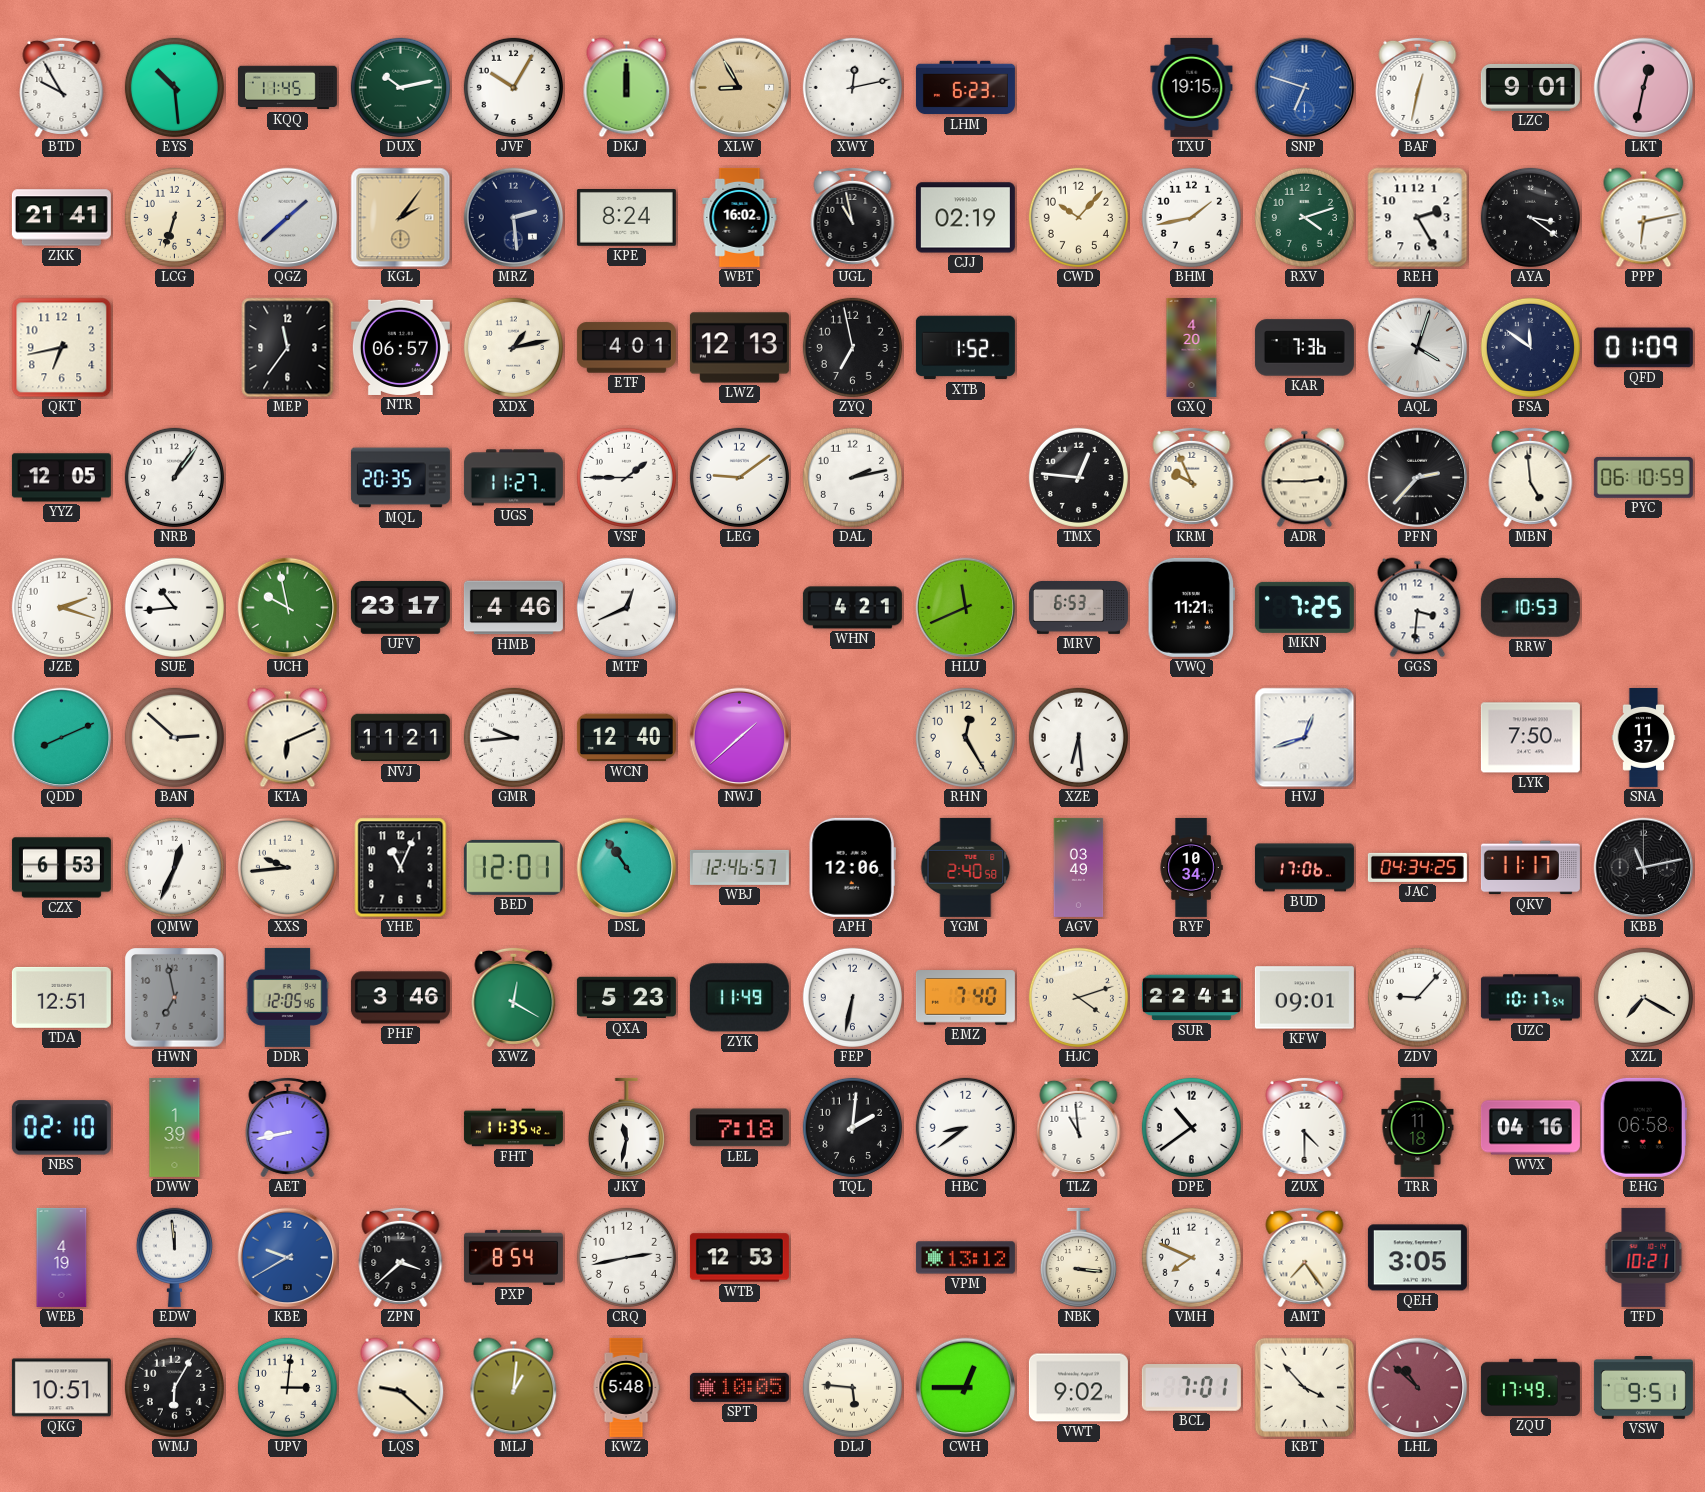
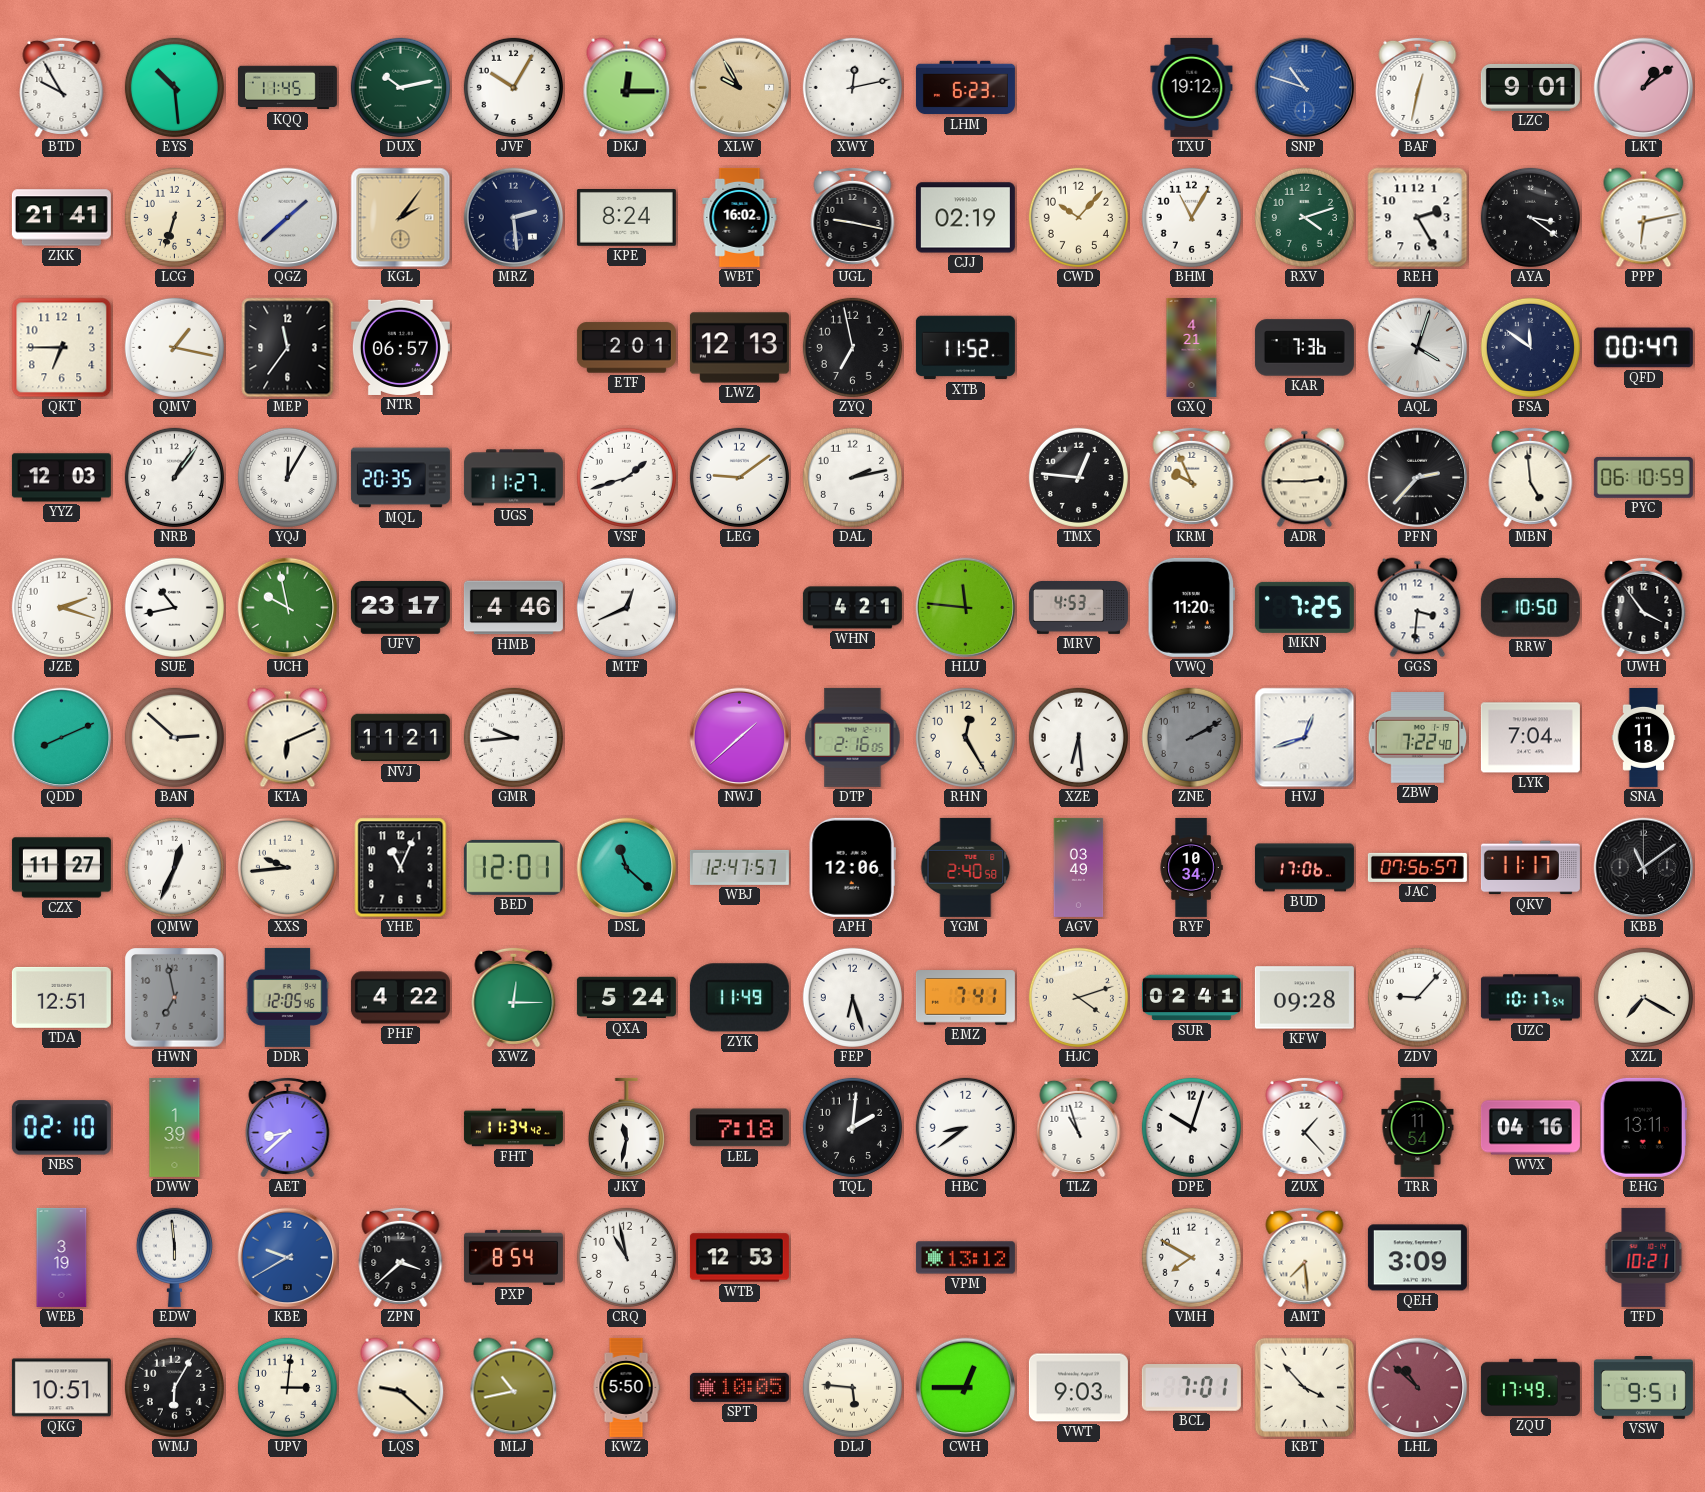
DKJ: 12:00 -> 12:15
XLW: 8:55 -> 9:55
TXU: 19:15 -> 19:12
SNP: 6:48 -> 10:48
LKT: 12:32 -> 1:09
UGL: 10:58 -> 9:17
BHM: 1:43 -> 11:05
QKT: 6:43 -> 6:45
QMV: none -> 1:17
XDX: 1:13 -> none
ETF: 4:01 -> 2:01
XTB: 1:52 -> 11:52
GXQ: 4:20 -> 4:21
QFD: 01:09 -> 00:47
YYZ: 12:05 -> 12:03
YQJ: none -> 12:05
VSF: 1:45 -> 1:42
SUE: 10:44 -> 10:43
HLU: 11:41 -> 11:46
MRV: 6:53 -> 4:53
VWQ: 11:21 -> 11:20
RRW: 10:53 -> 10:50
UWH: none -> 3:54
WCN: 12:40 -> none
DTP: none -> 2:16
ZNE: none -> 2:10
ZBW: none -> 7:22
LYK: 7:50 -> 7:04
SNA: 11:37 -> 11:18
CZX: 6:53 -> 11:27
DSL: 10:54 -> 11:22
WBJ: 12:46 -> 12:47
JAC: 04:34 -> 07:56
KBB: 11:13 -> 11:09
PHF: 3:46 -> 4:22
XWZ: 12:20 -> 12:15
QXA: 5:23 -> 5:24
FEP: 6:32 -> 6:27
EMZ: 7:40 -> 7:41
SUR: 22:41 -> 02:41
KFW: 09:01 -> 09:28
AET: 8:43 -> 8:38
FHT: 11:35 -> 11:34
TLZ: 10:59 -> 10:57
DPE: 10:39 -> 10:03
ZUX: 4:30 -> 1:23
TRR: 11:18 -> 11:54
EHG: 06:58 -> 13:11
WEB: 4:19 -> 3:19
EDW: 11:59 -> 5:59
CRQ: 2:43 -> 10:58
NBK: 3:16 -> none
VMH: 7:49 -> 7:50
AMT: 7:24 -> 7:29
QEH: 3:05 -> 3:09
MLJ: 1:01 -> 10:43
KWZ: 5:48 -> 5:50
VWT: 9:02 -> 9:03
